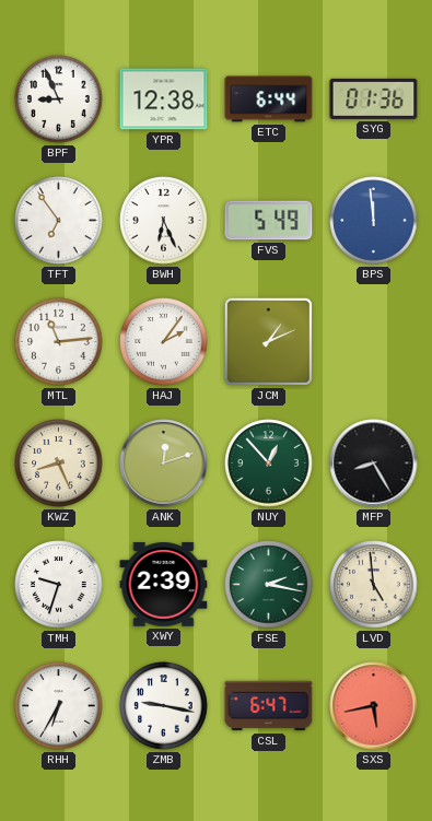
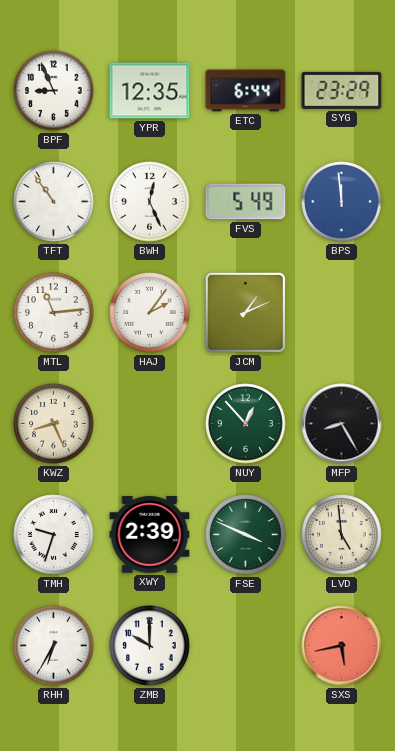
YPR: 12:38 -> 12:35
SYG: 01:36 -> 23:29
TFT: 6:54 -> 10:54
BWH: 6:26 -> 12:26
ANK: 12:12 -> none
FSE: 2:17 -> 3:49
ZMB: 9:17 -> 10:00
CSL: 6:47 -> none
